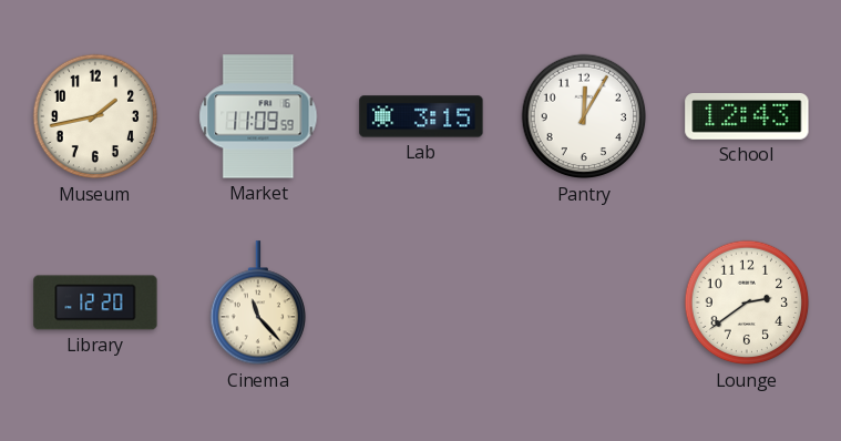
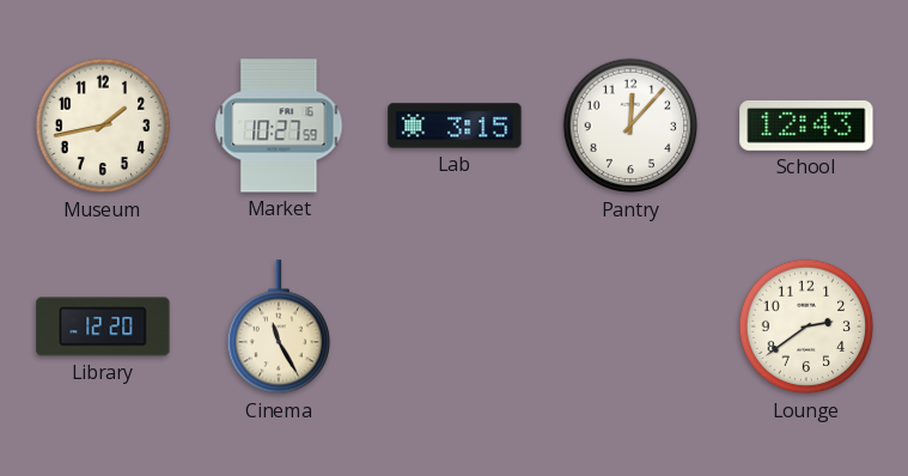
Market: 11:09 -> 10:27
Pantry: 12:05 -> 12:07
Cinema: 11:23 -> 11:25
